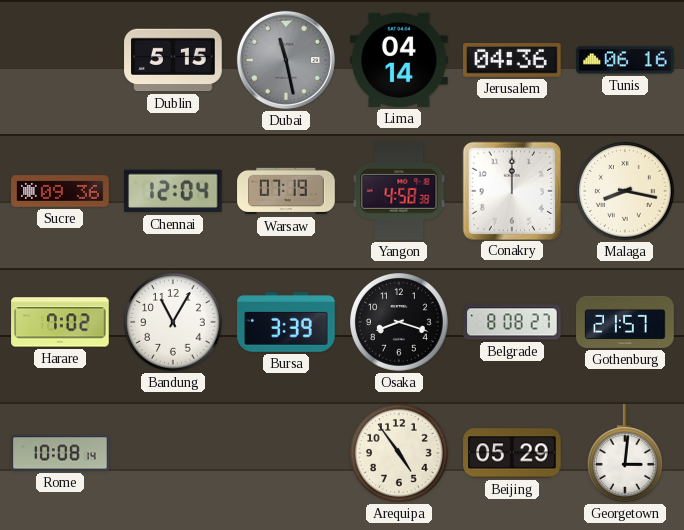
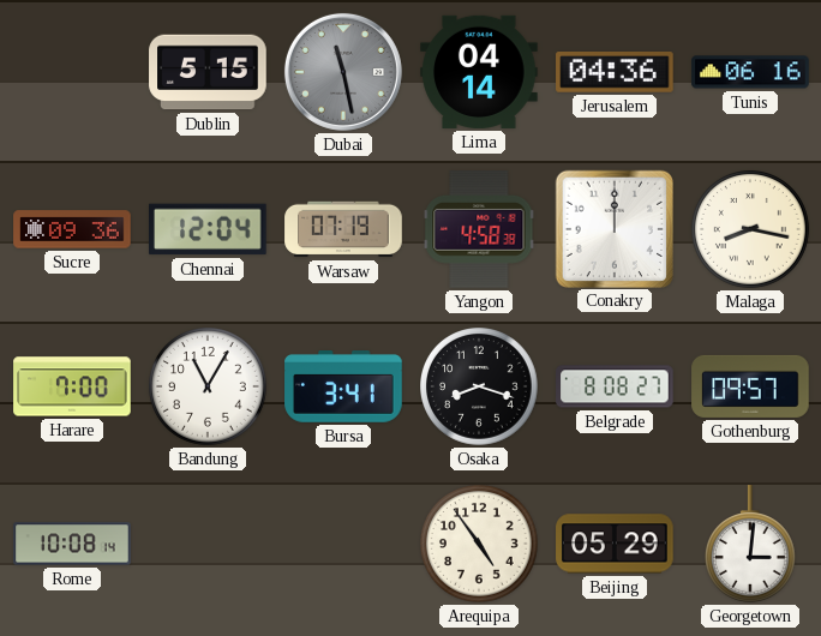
Harare: 7:02 -> 7:00
Bursa: 3:39 -> 3:41
Gothenburg: 21:57 -> 09:57
